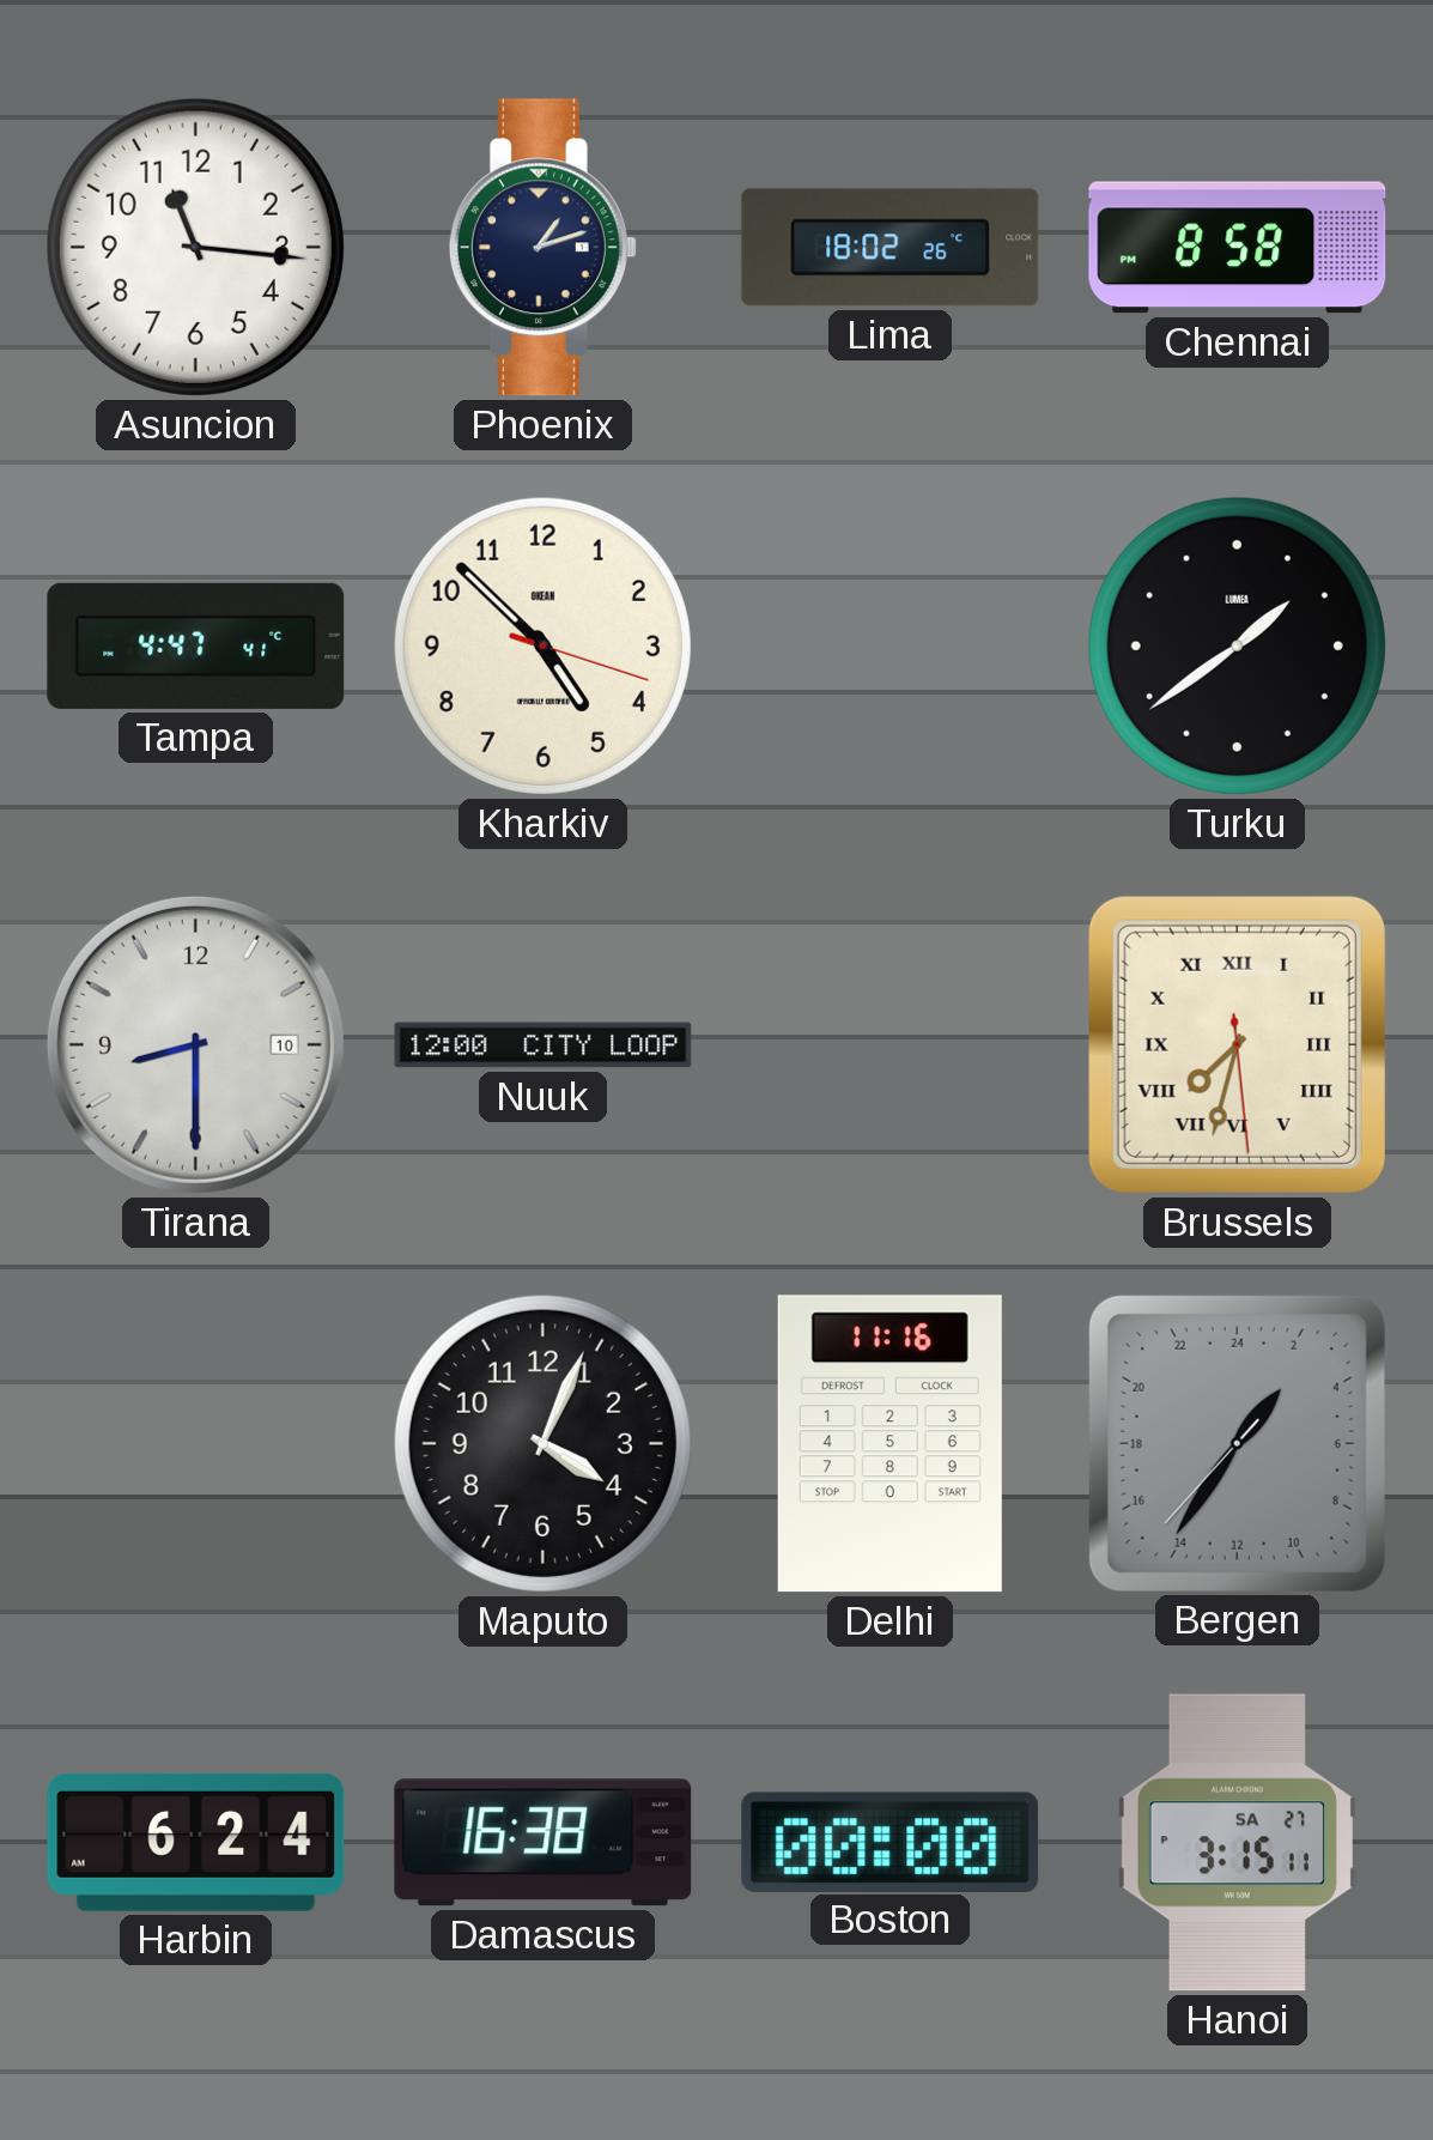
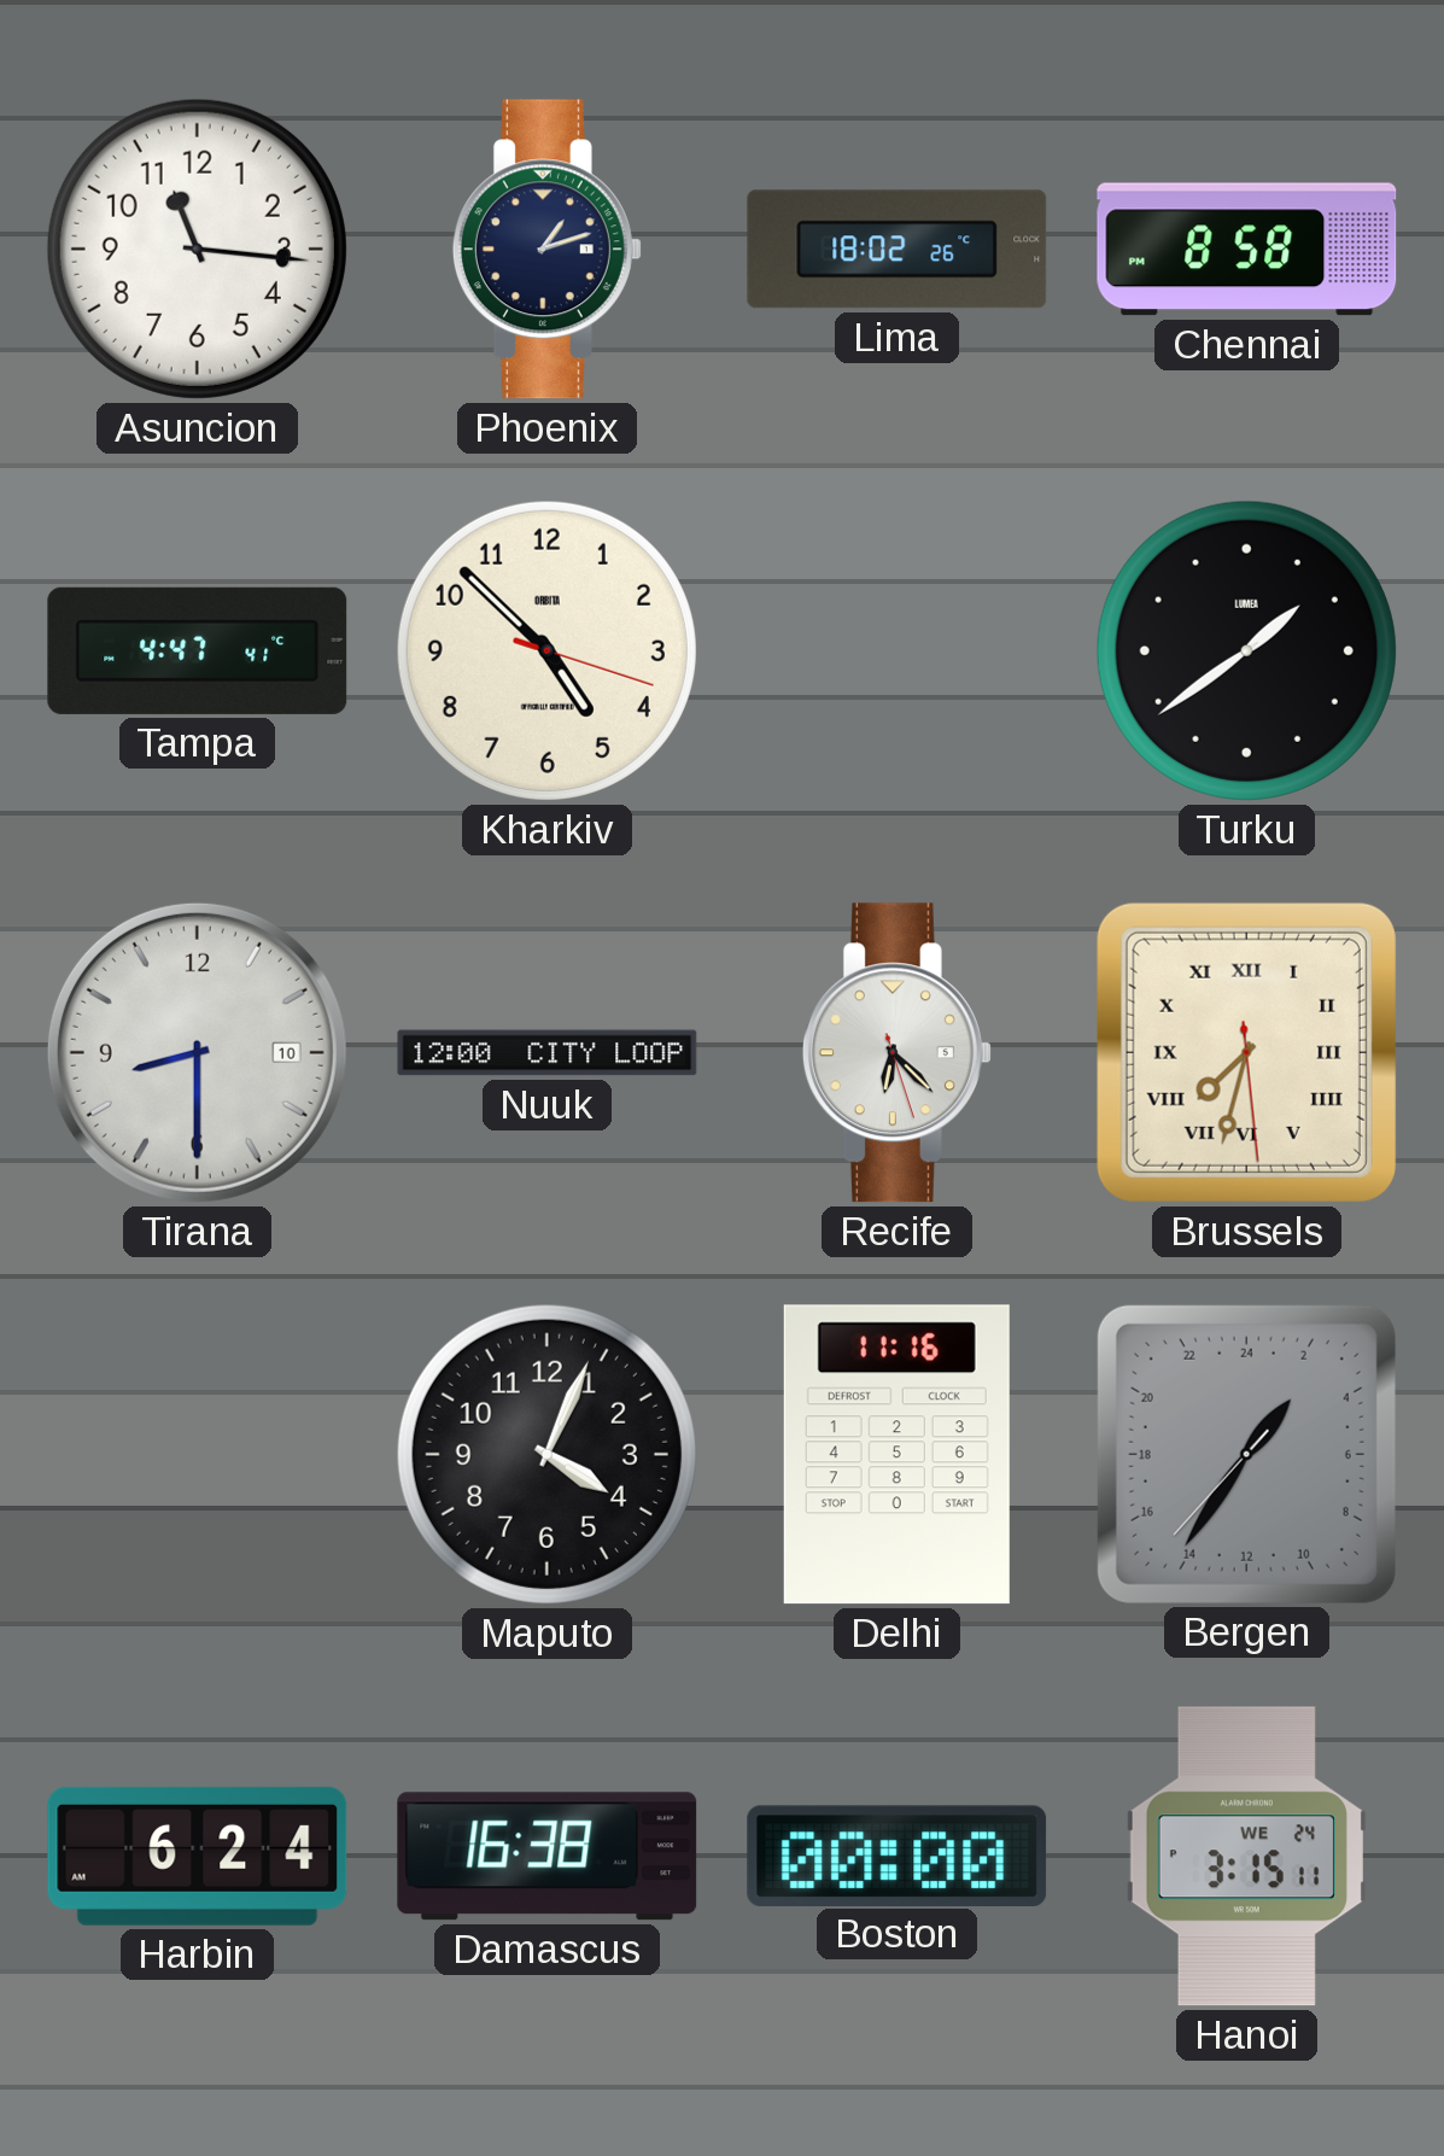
Kharkiv brand: OKEAN -> ORBITA
Recife: none -> 6:22
Hanoi date: SA 27 -> WE 24
